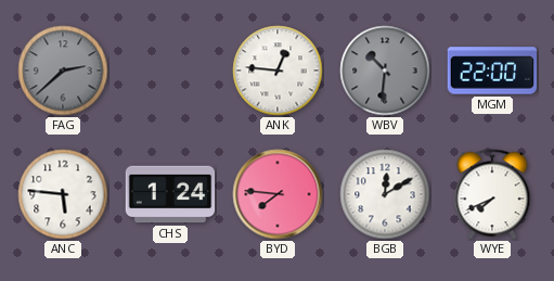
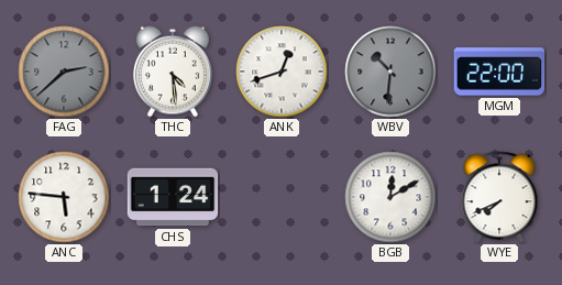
THC: none -> 4:29
ANK: 12:46 -> 12:42
BYD: 7:46 -> none
